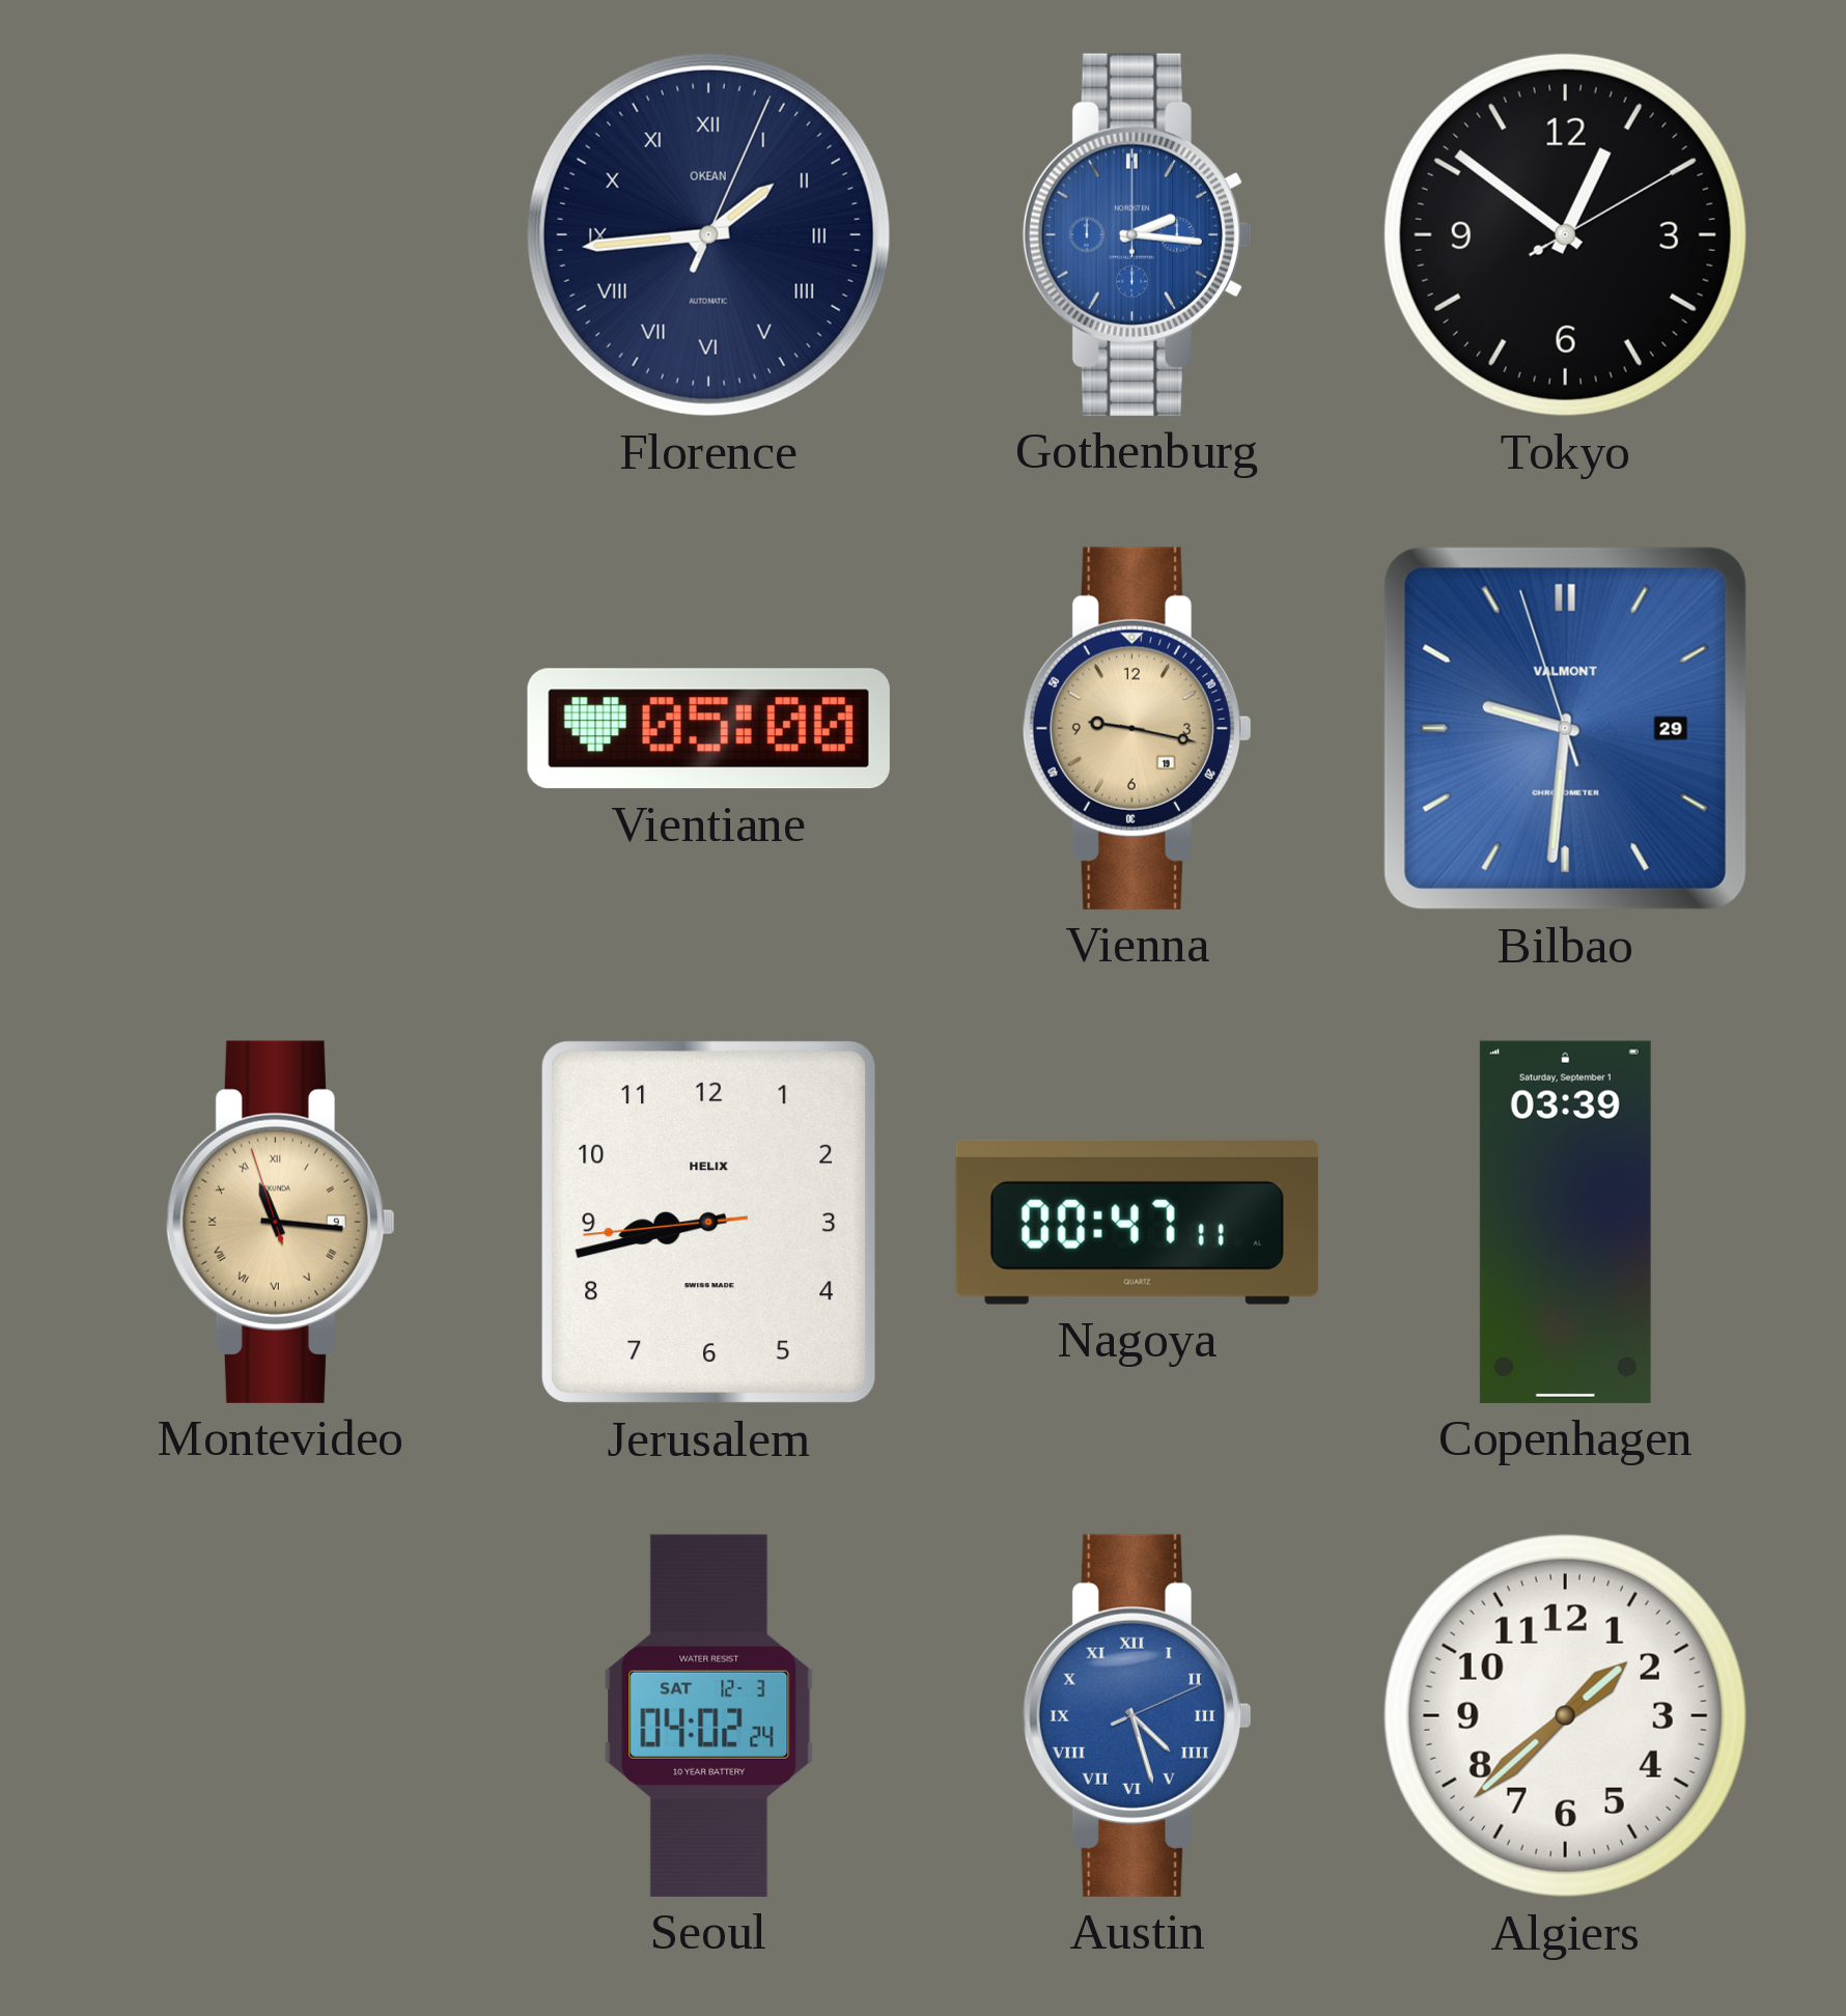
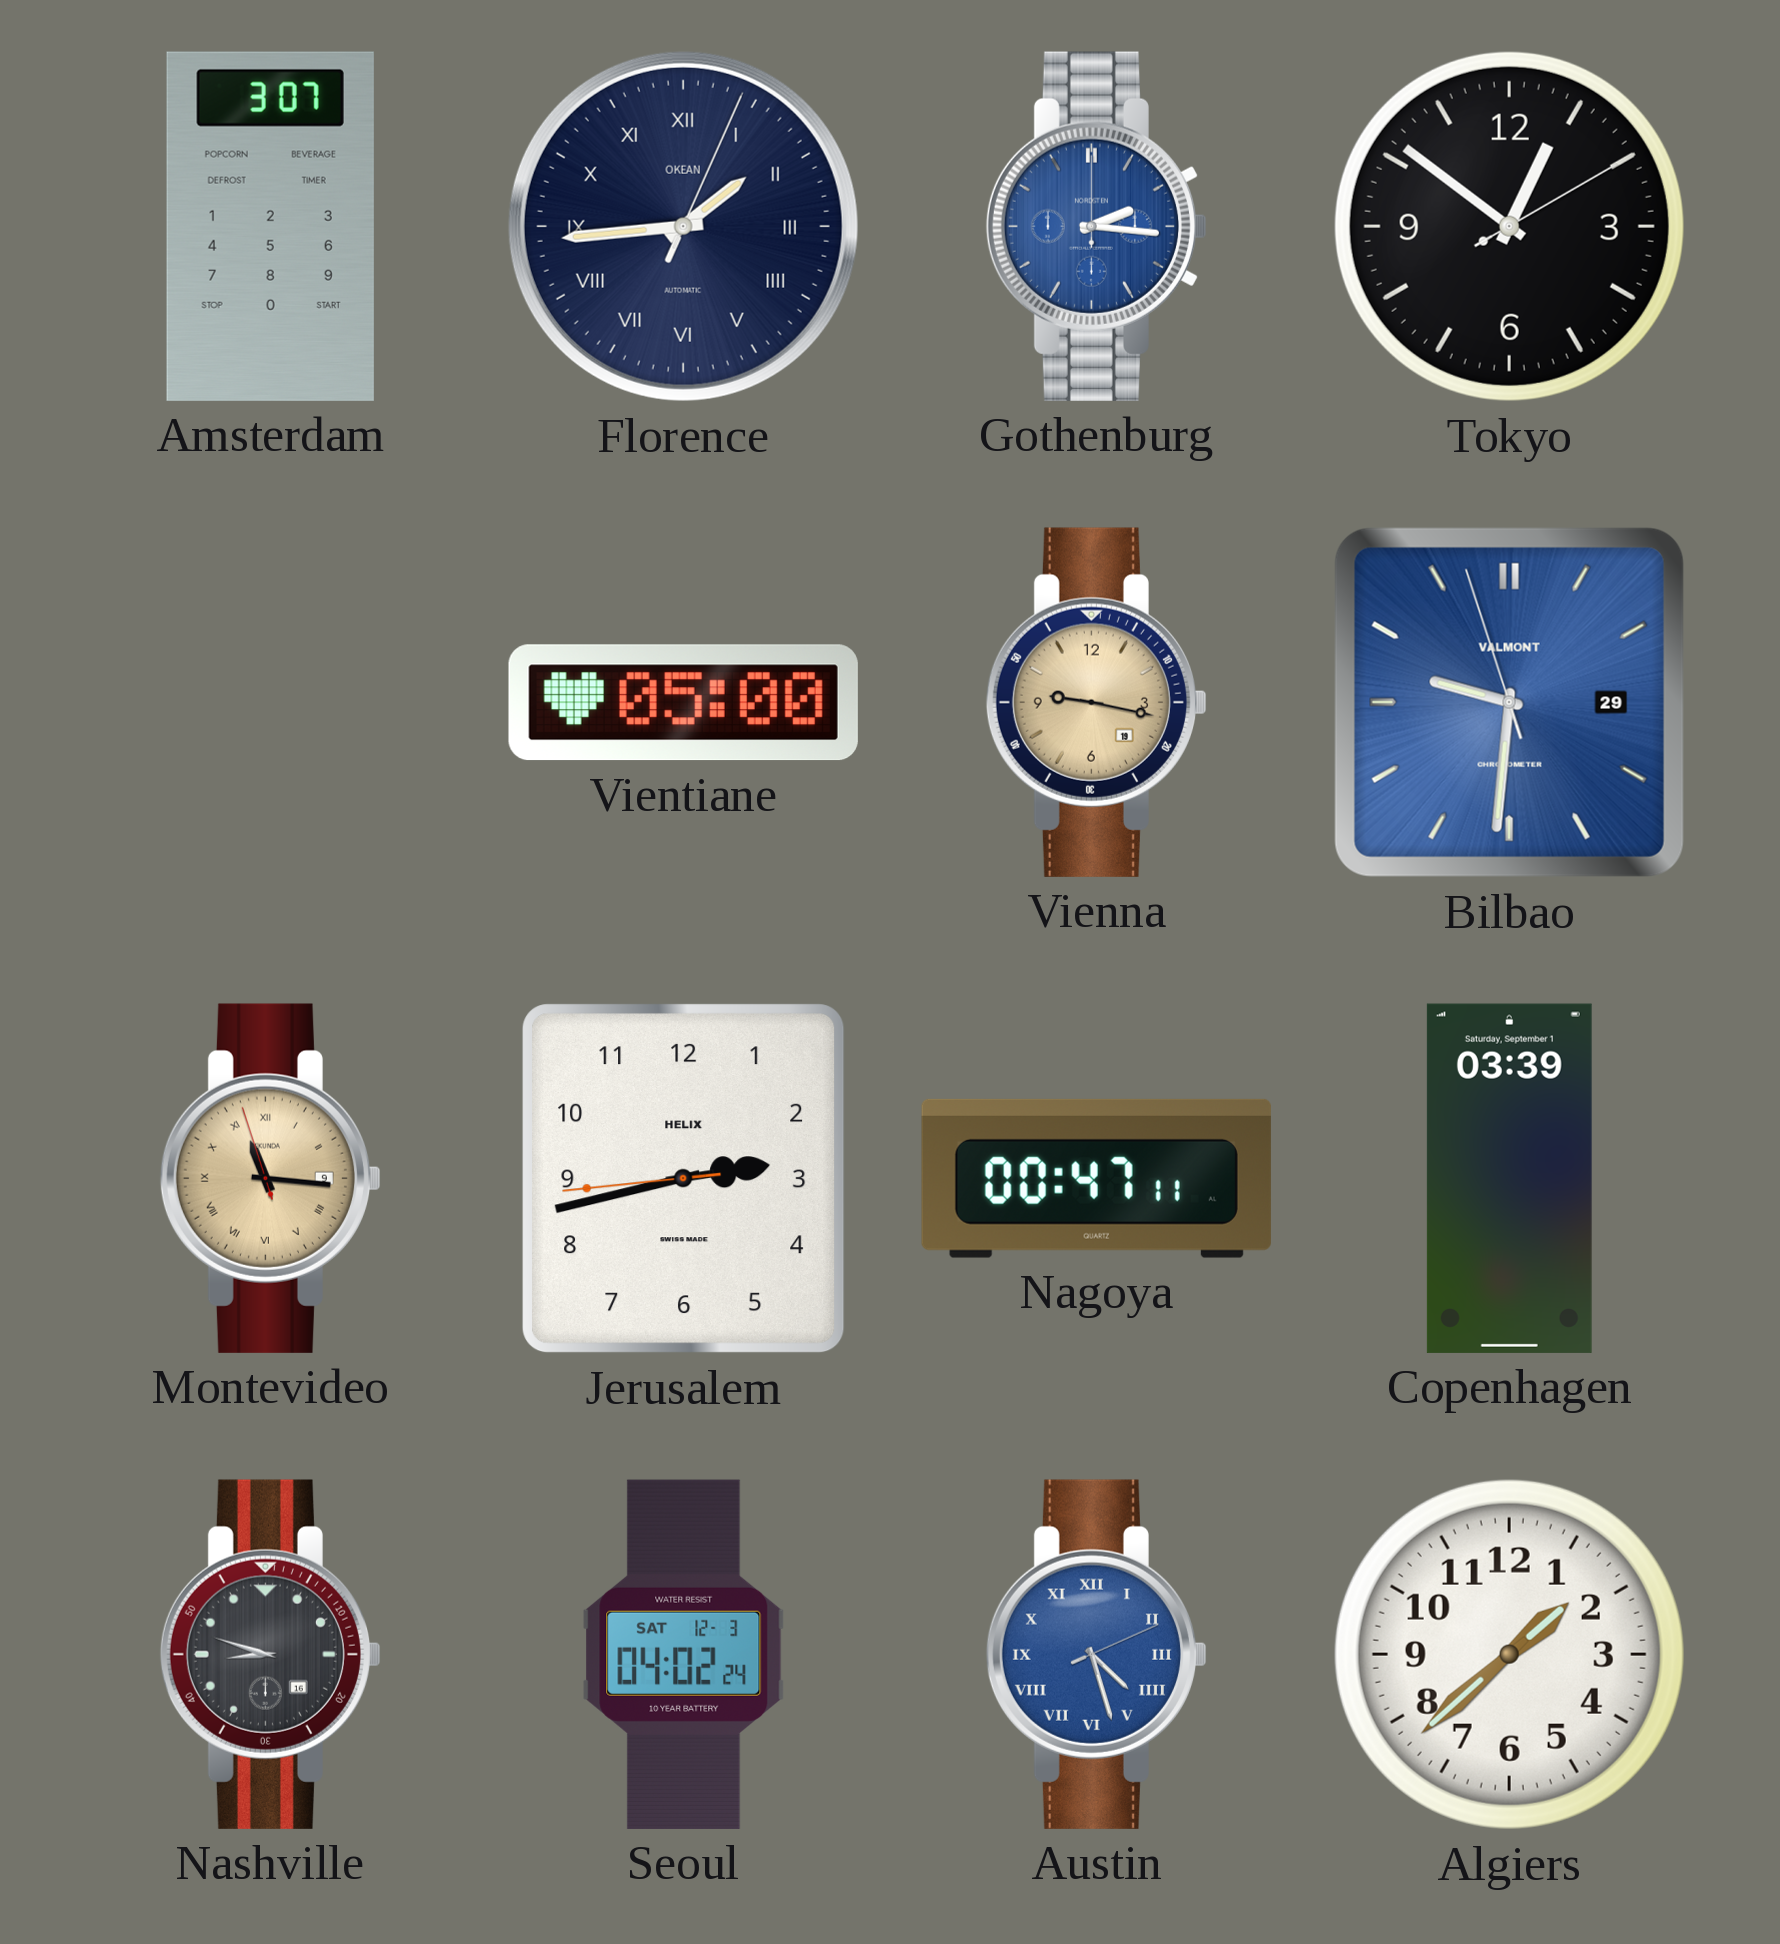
Amsterdam: none -> 3:07
Jerusalem: 8:42 -> 2:42
Nashville: none -> 8:48
